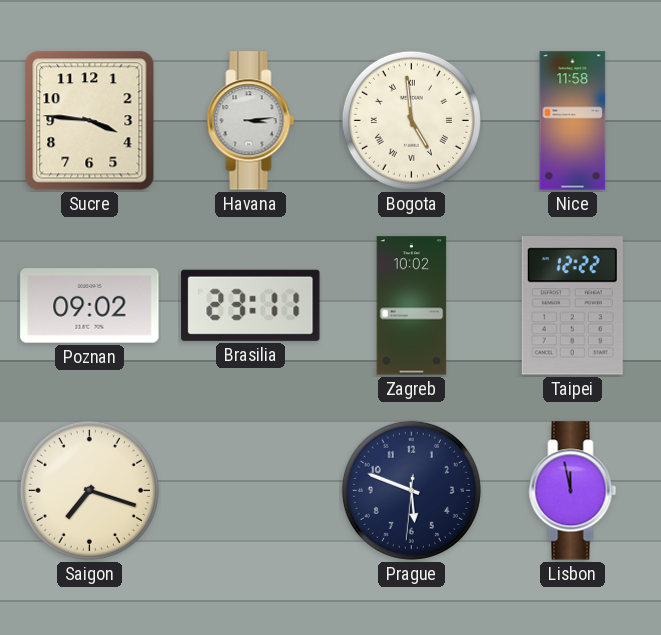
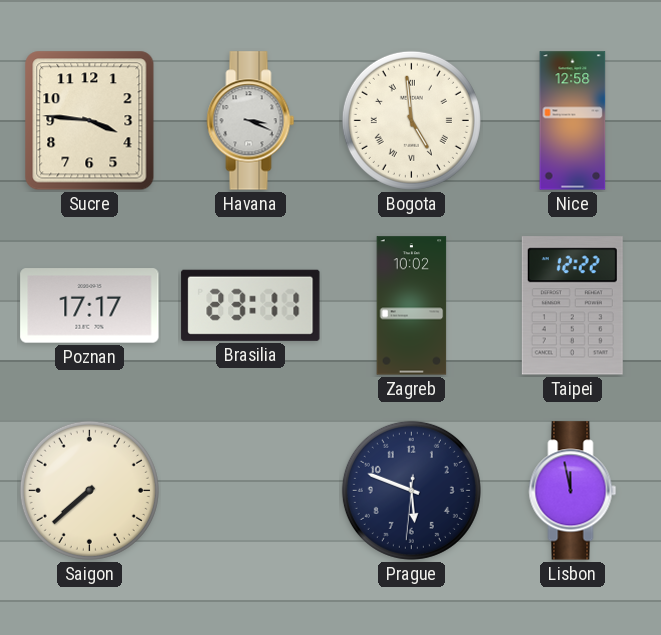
Havana: 3:14 -> 3:19
Nice: 11:58 -> 12:58
Poznan: 09:02 -> 17:17
Saigon: 7:18 -> 7:38
